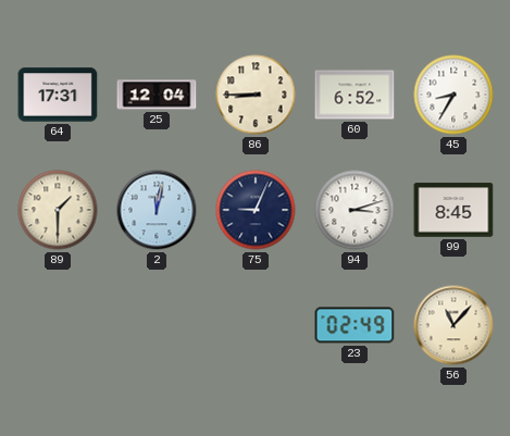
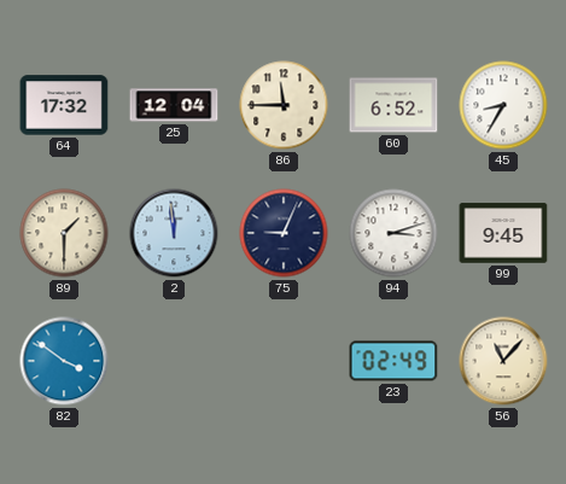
64: 17:31 -> 17:32
86: 8:45 -> 11:45
2: 12:02 -> 11:59
99: 8:45 -> 9:45
82: none -> 3:51
